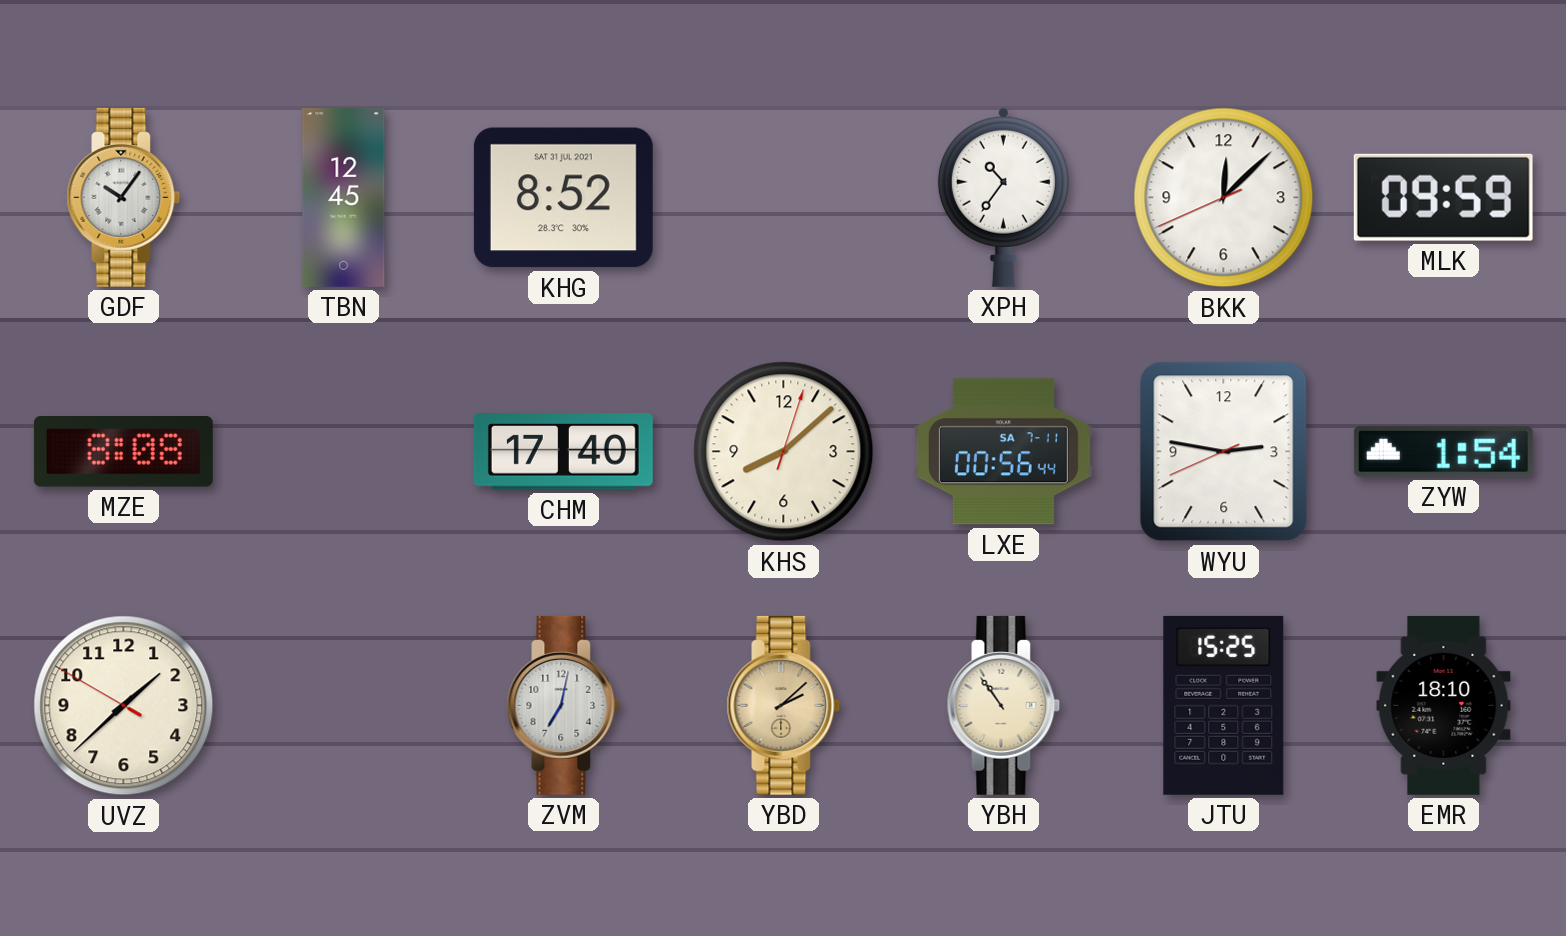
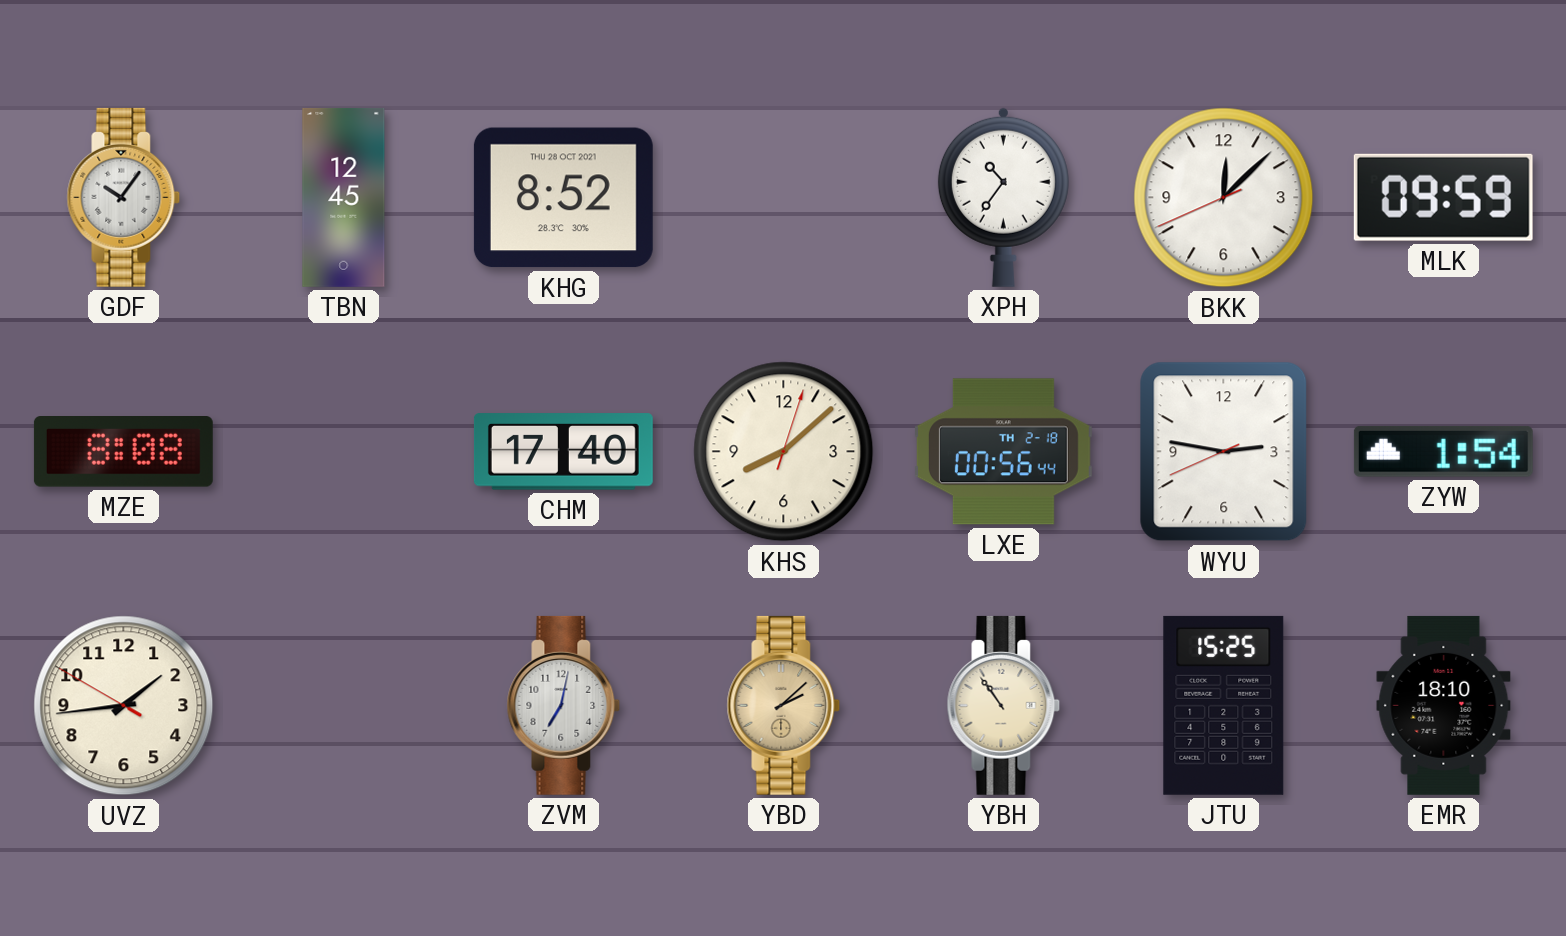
KHG date: SAT 31 JUL 2021 -> THU 28 OCT 2021
LXE date: SA 7-11 -> TH 2-18
UVZ: 1:37 -> 1:43
